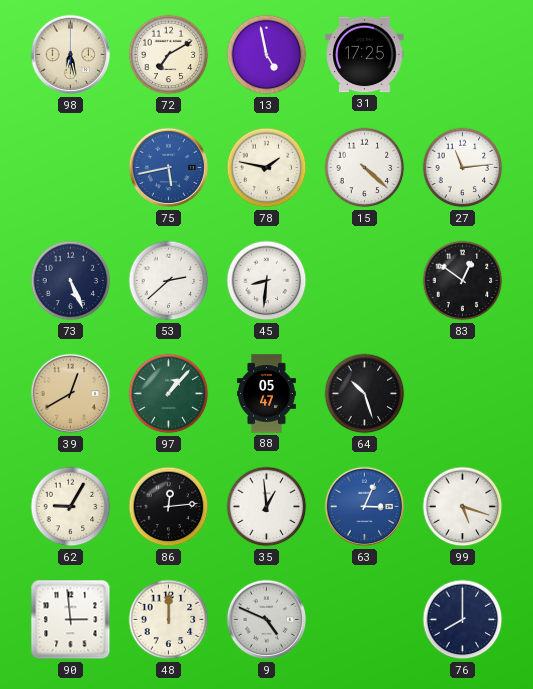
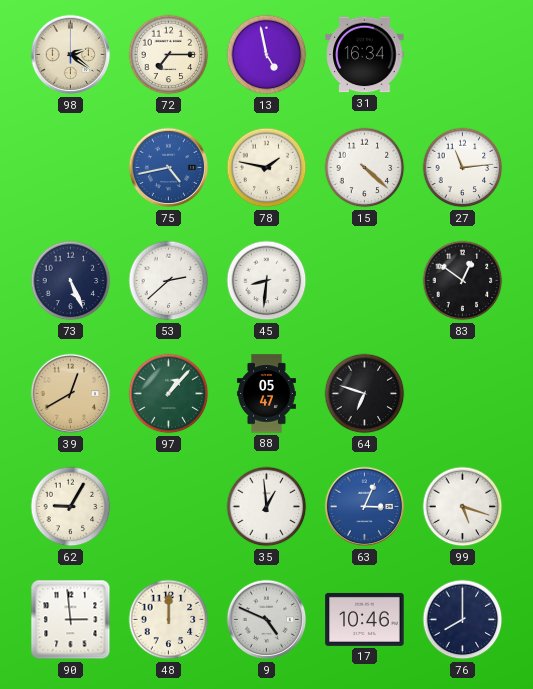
98: 6:28 -> 2:21
72: 7:10 -> 7:15
31: 17:25 -> 16:34
75: 5:43 -> 4:43
64: 10:27 -> 6:48
86: 12:14 -> none
17: none -> 10:46
